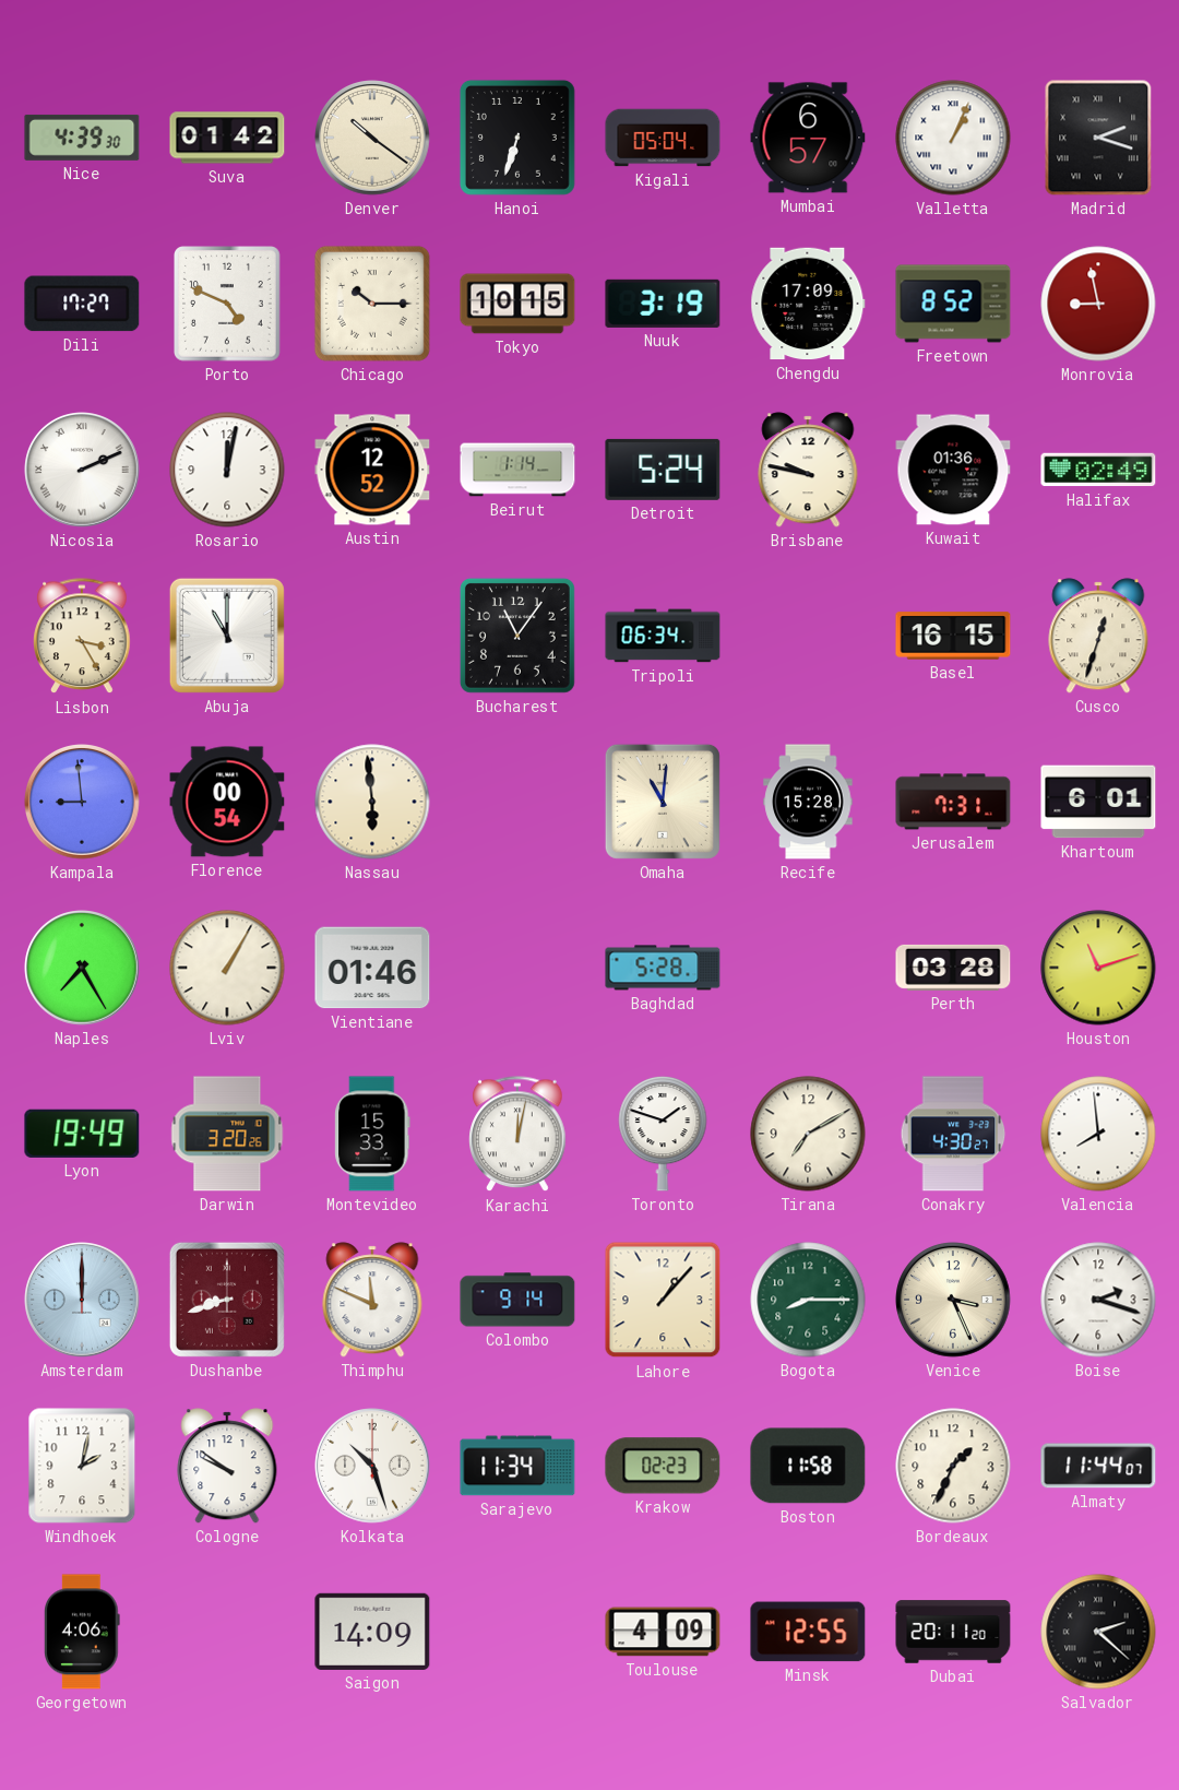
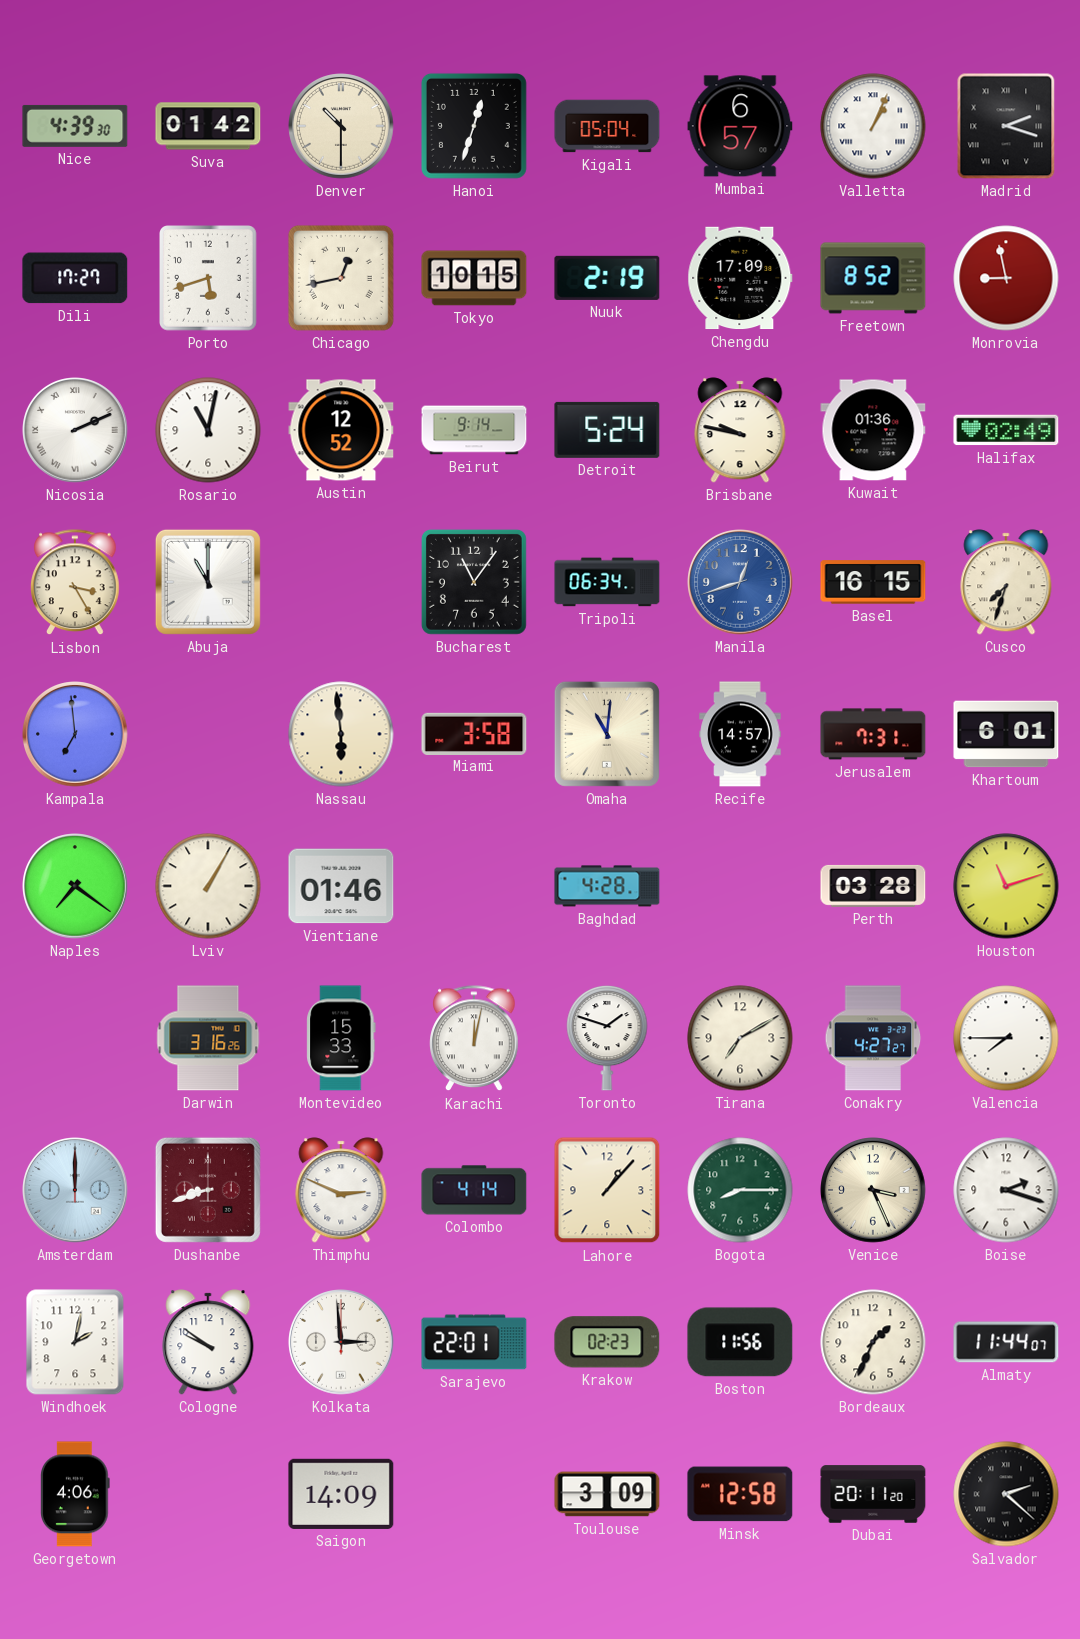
Denver: 10:21 -> 10:30
Hanoi: 6:33 -> 12:33
Porto: 4:49 -> 5:42
Chicago: 10:15 -> 12:43
Nuuk: 3:19 -> 2:19
Rosario: 12:02 -> 11:02
Beirut: 1:14 -> 9:14
Manila: none -> 12:42
Cusco: 12:33 -> 7:33
Kampala: 8:59 -> 6:59
Florence: 00:54 -> none
Miami: none -> 3:58
Recife: 15:28 -> 14:57
Naples: 7:25 -> 7:21
Baghdad: 5:28 -> 4:28
Lyon: 19:49 -> none
Darwin: 3:20 -> 3:16
Conakry: 4:30 -> 4:27
Valencia: 7:59 -> 7:45
Thimphu: 11:49 -> 2:49
Colombo: 9:14 -> 4:14
Kolkata: 10:27 -> 2:59
Sarajevo: 11:34 -> 22:01
Boston: 11:58 -> 11:56
Toulouse: 4:09 -> 3:09
Minsk: 12:55 -> 12:58
